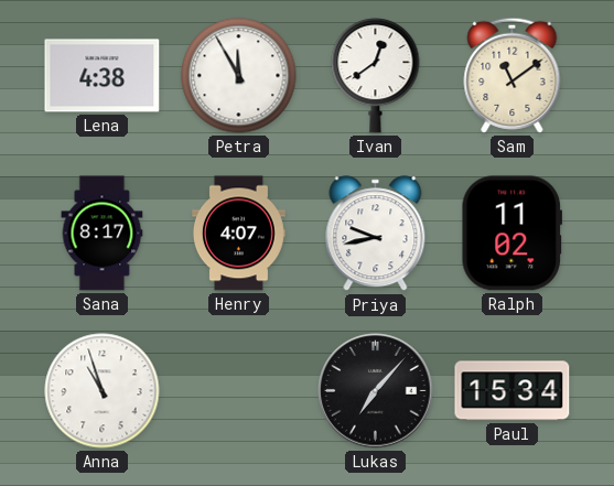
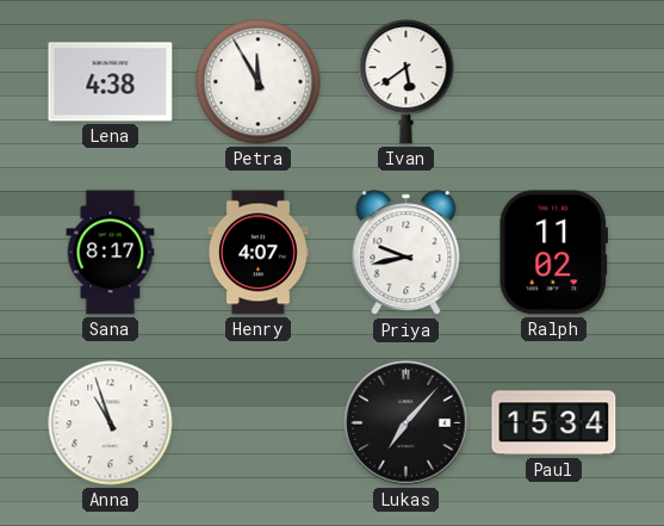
Ivan: 12:39 -> 5:39
Sam: 11:09 -> none
